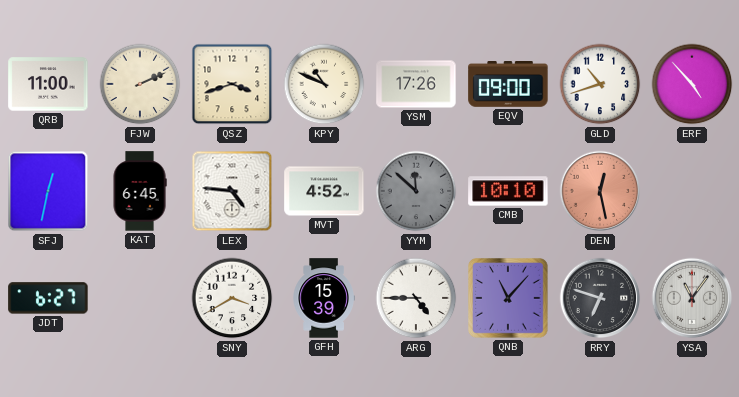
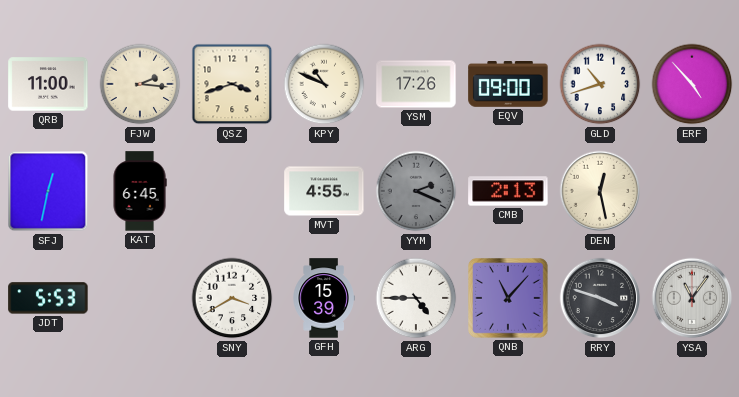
FJW: 2:11 -> 2:16
LEX: 4:46 -> none
MVT: 4:52 -> 4:55
YYM: 11:52 -> 2:19
CMB: 10:10 -> 2:13
DEN dial: salmon -> cream
JDT: 6:27 -> 5:53
RRY: 6:48 -> 3:48
